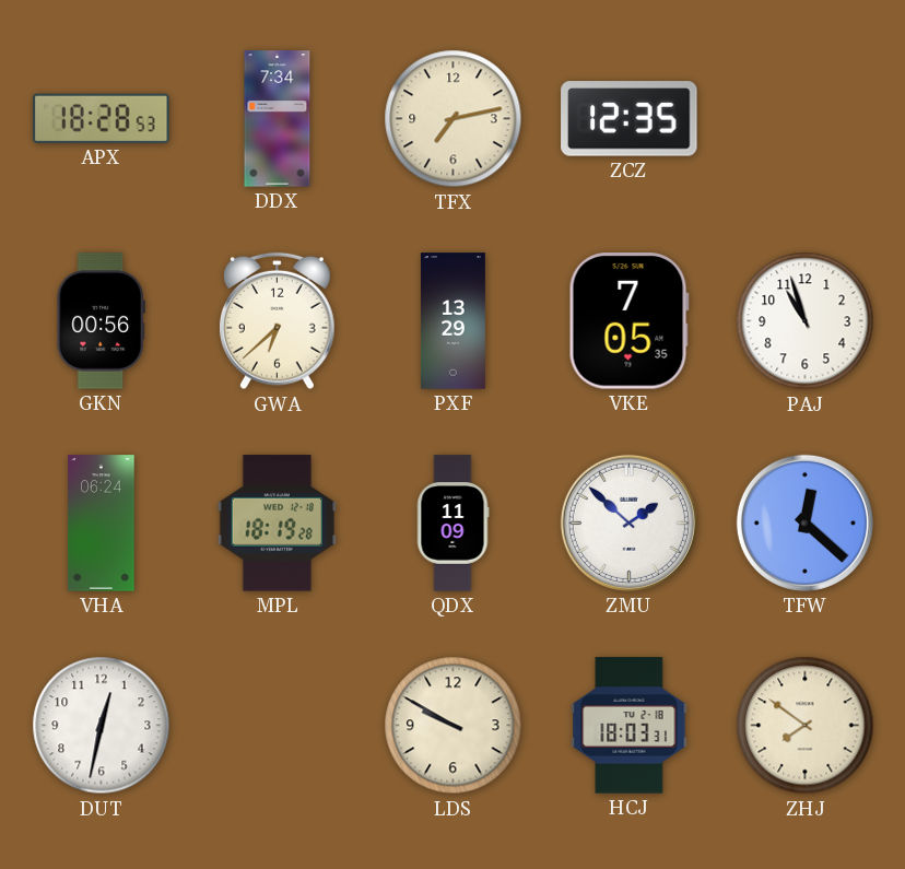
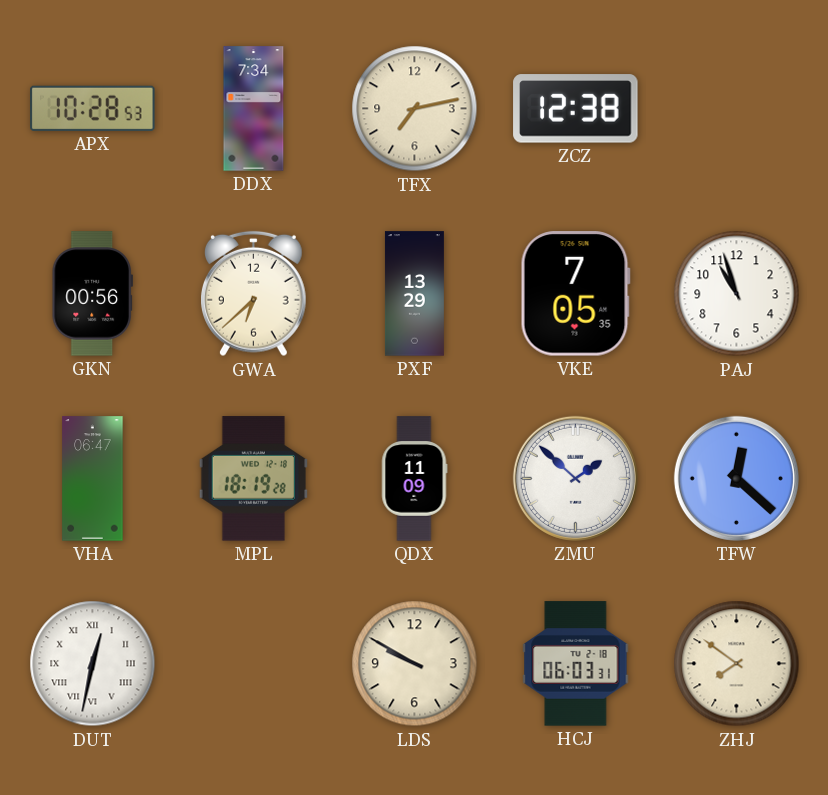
APX: 18:28 -> 10:28
ZCZ: 12:35 -> 12:38
VHA: 06:24 -> 06:47
DUT numerals: Arabic -> Roman
HCJ: 18:03 -> 06:03
